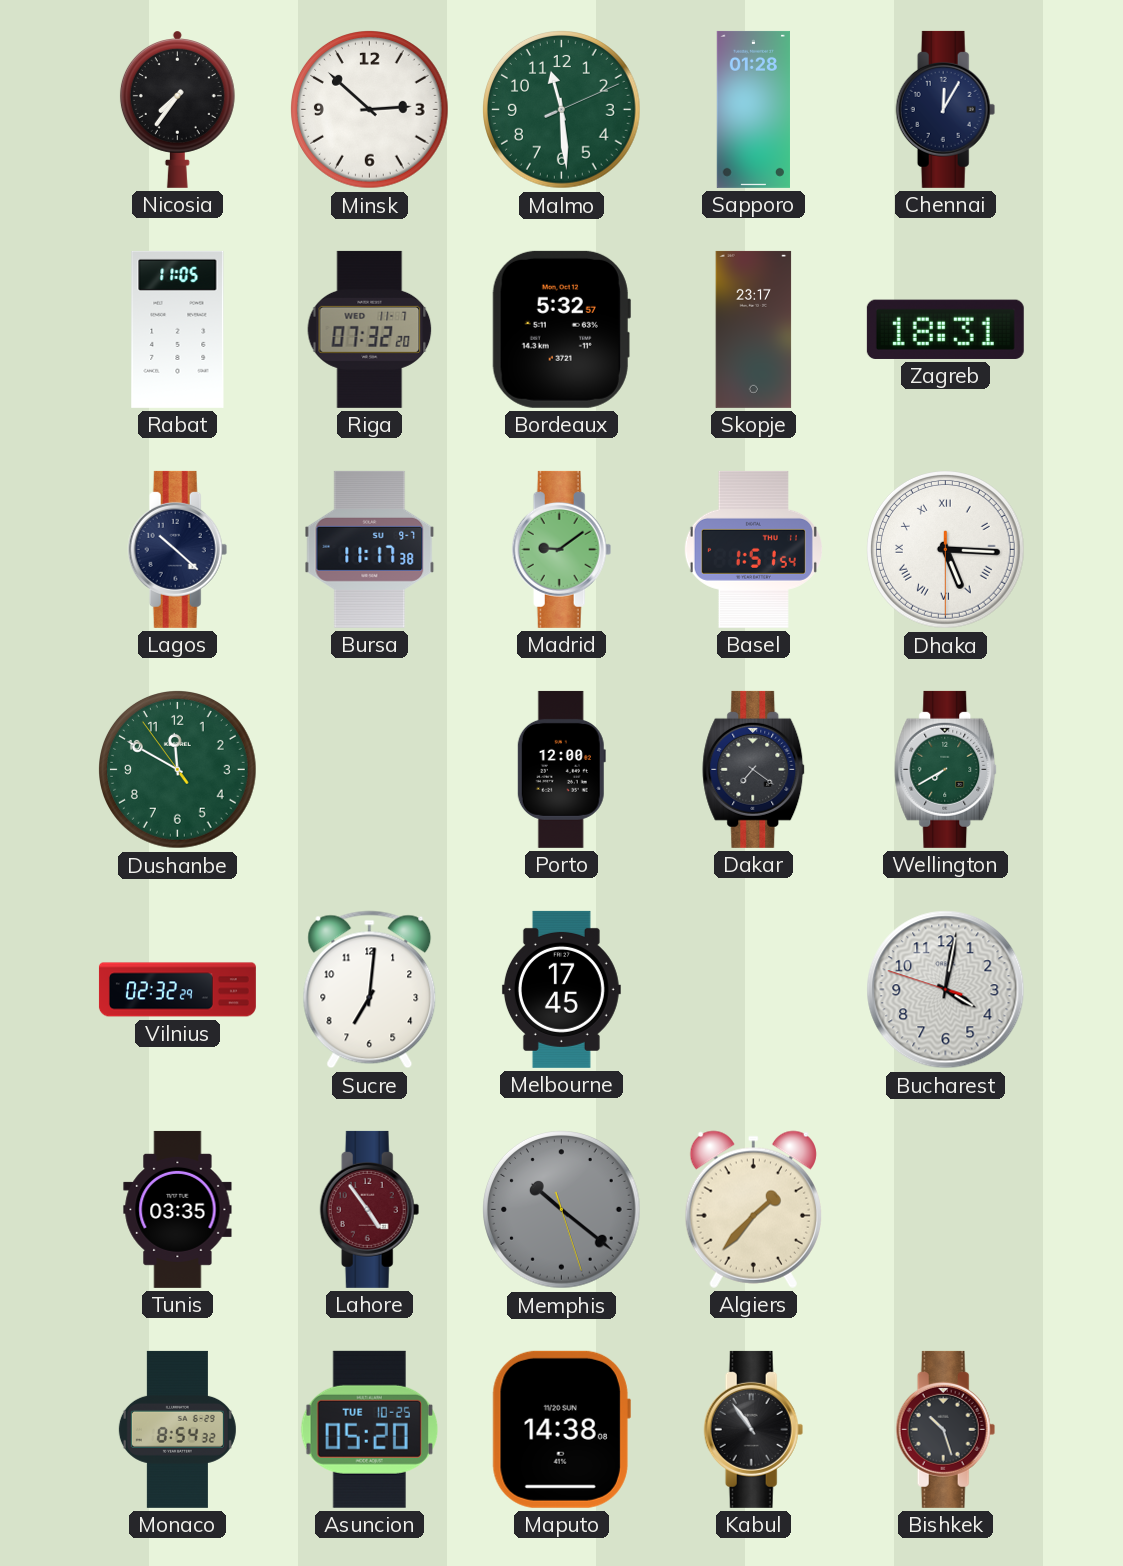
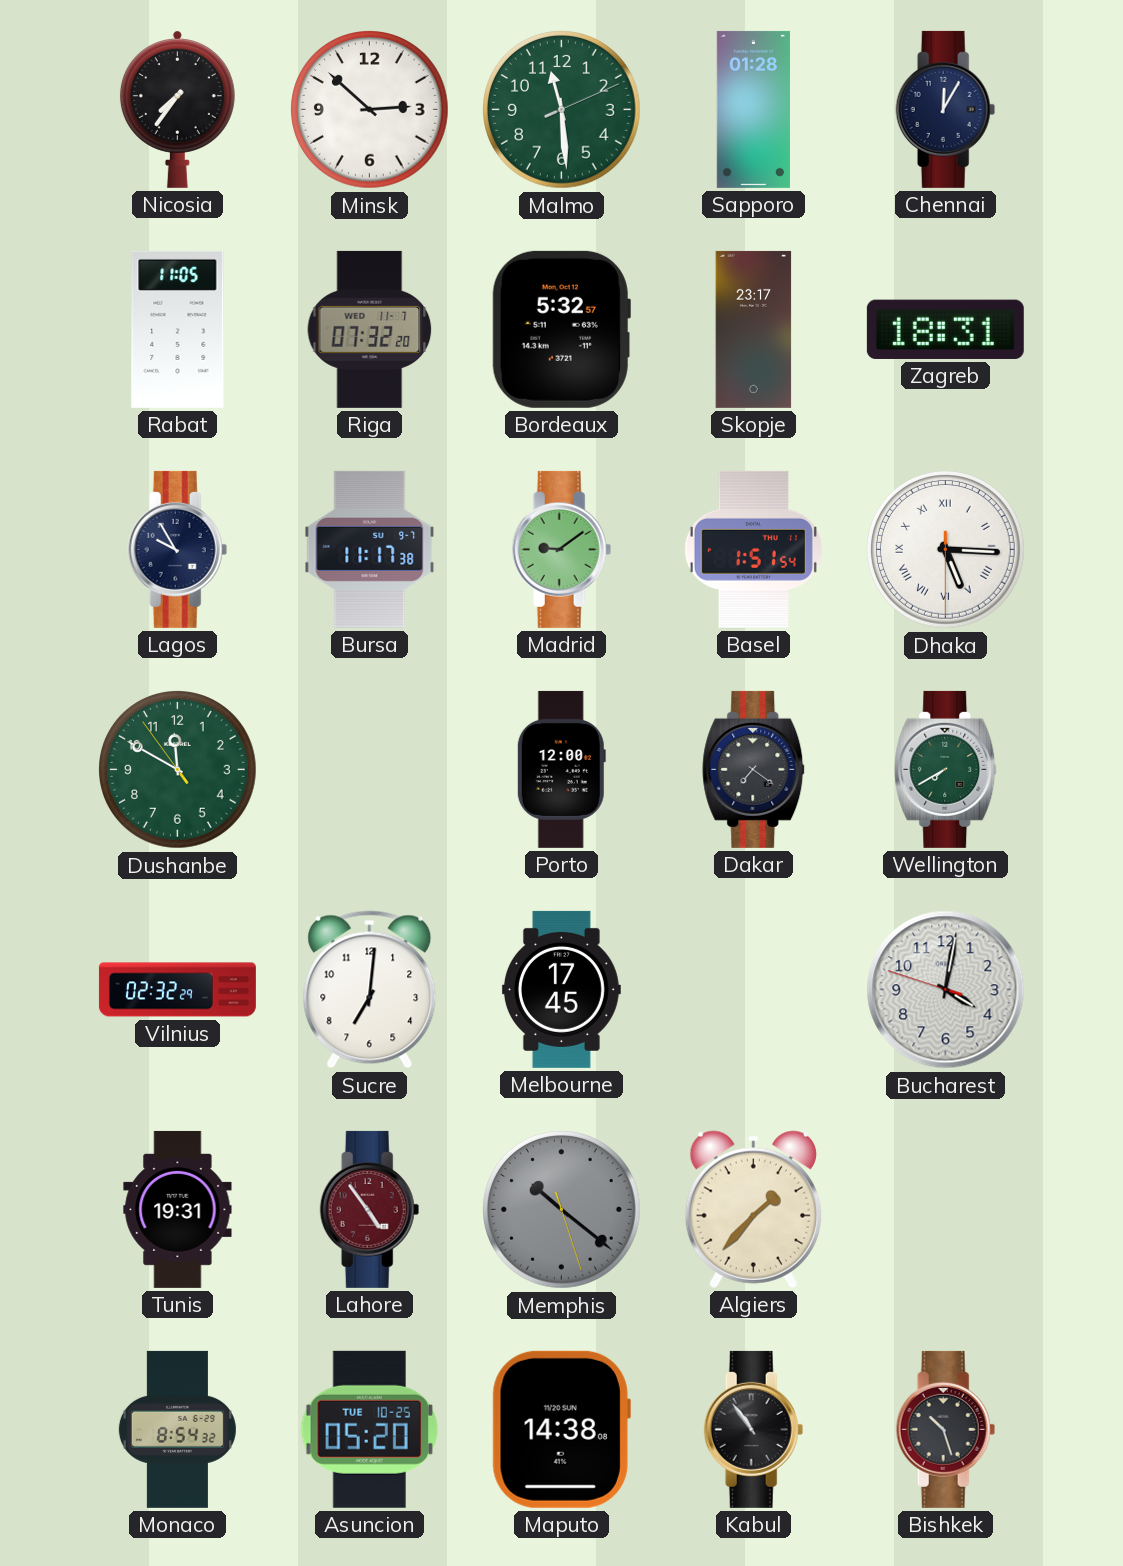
Lagos: 10:22 -> 9:55
Tunis: 03:35 -> 19:31
